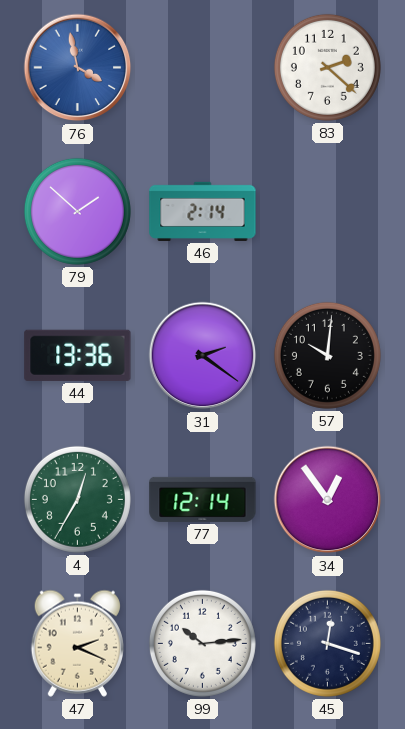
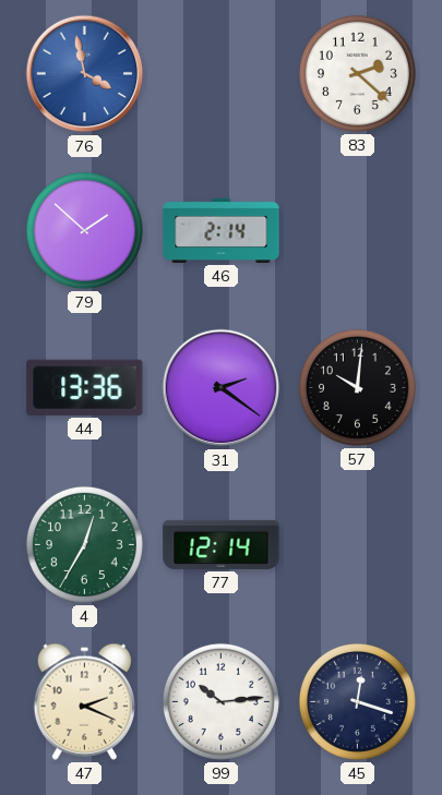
34: 12:54 -> none
